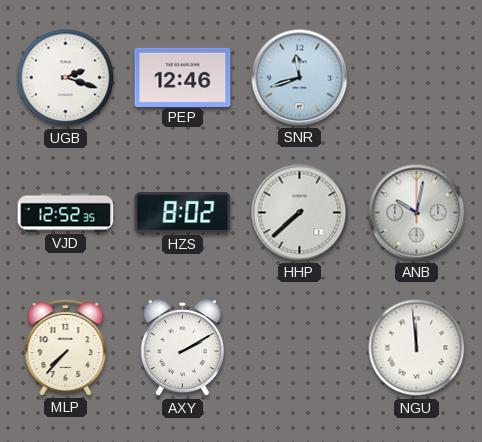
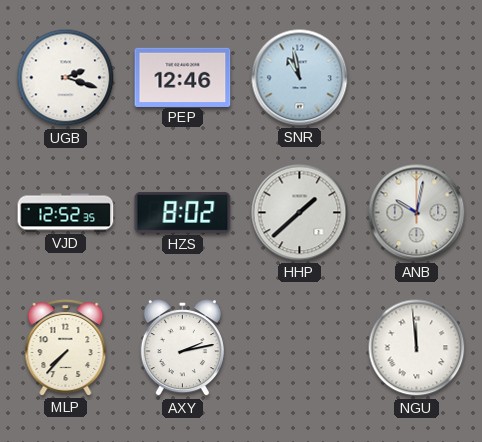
SNR: 11:42 -> 10:58
HHP: 7:38 -> 1:38
AXY: 2:10 -> 2:13
